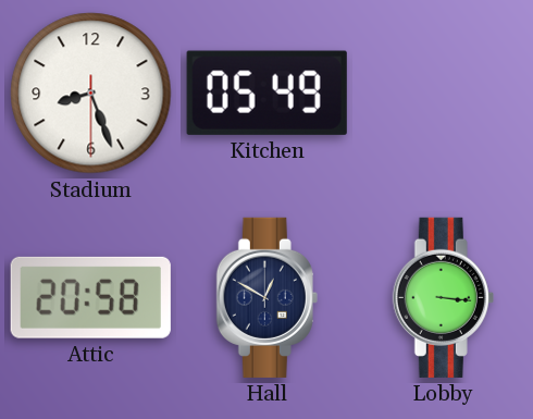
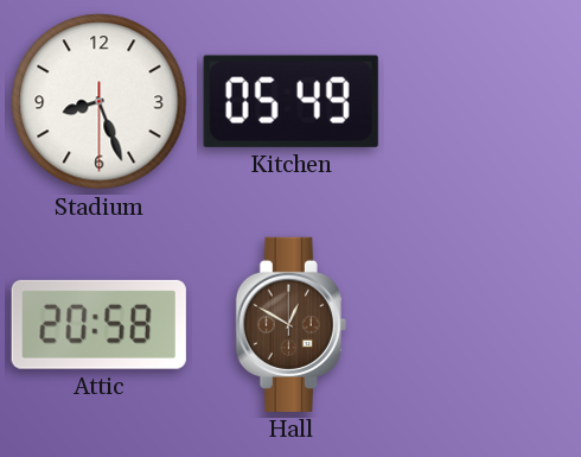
Hall dial: navy -> brown
Lobby: 3:16 -> none
